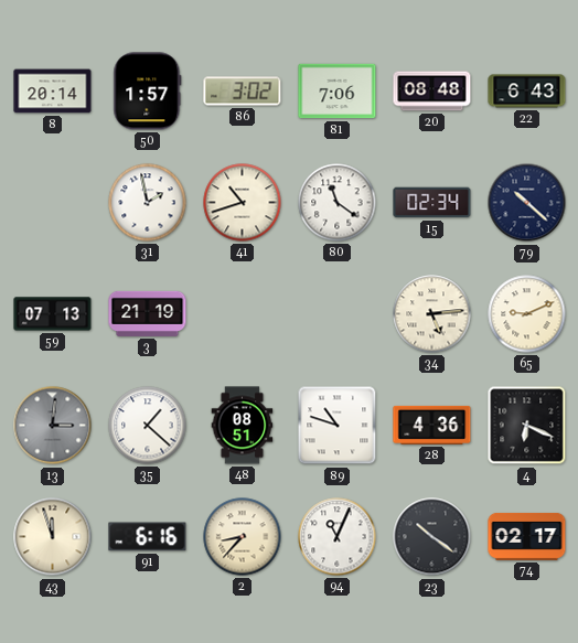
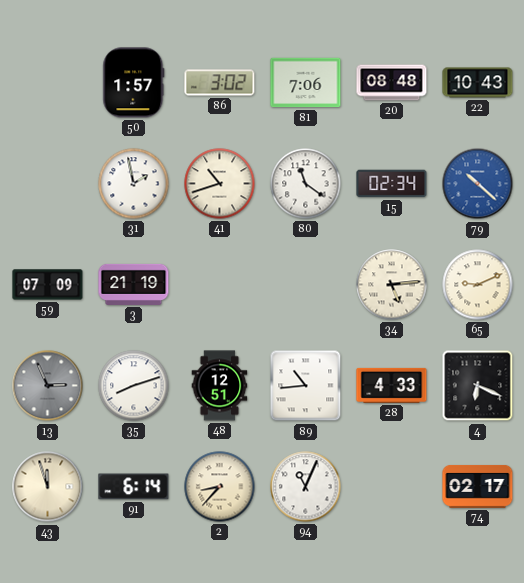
8: 20:14 -> none
22: 6:43 -> 10:43
79 dial: navy -> blue
59: 07:13 -> 07:09
13: 3:01 -> 2:56
35: 1:22 -> 8:12
48: 08:51 -> 12:51
89: 10:48 -> 10:44
28: 4:36 -> 4:33
91: 6:16 -> 6:14
23: 10:21 -> none
